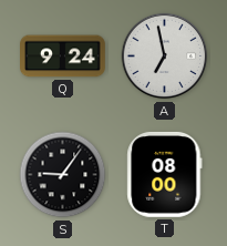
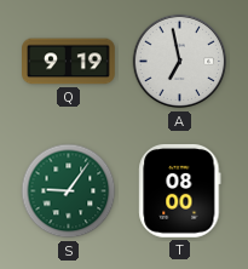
Q: 9:24 -> 9:19
S dial: black -> green
